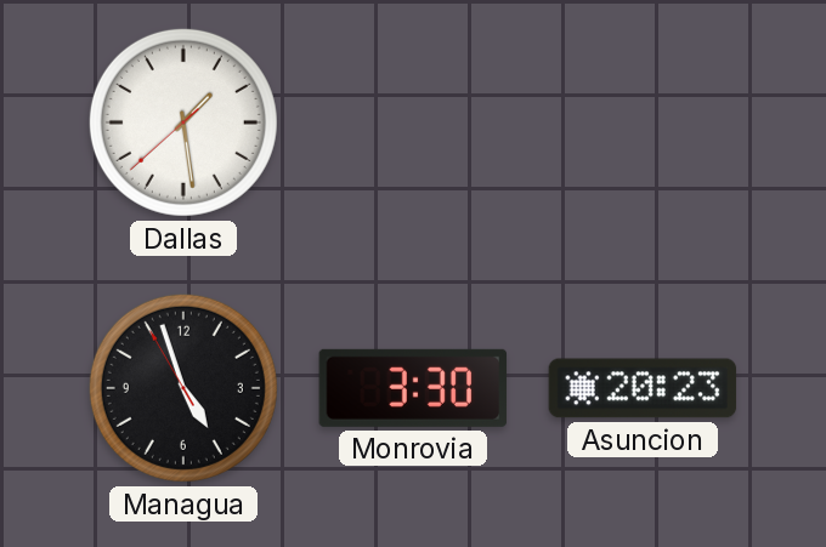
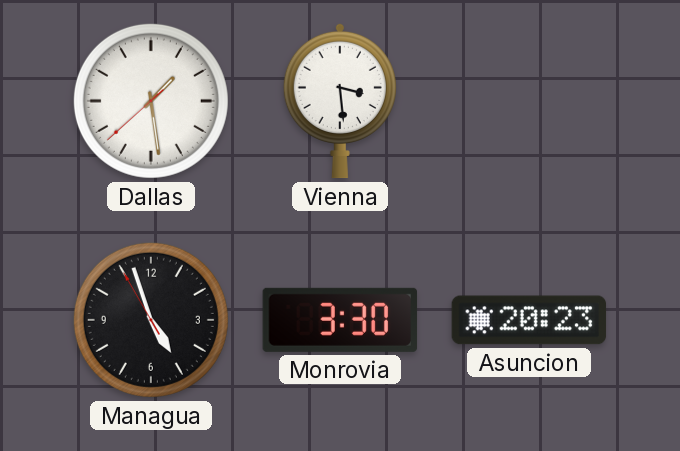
Vienna: none -> 3:29
